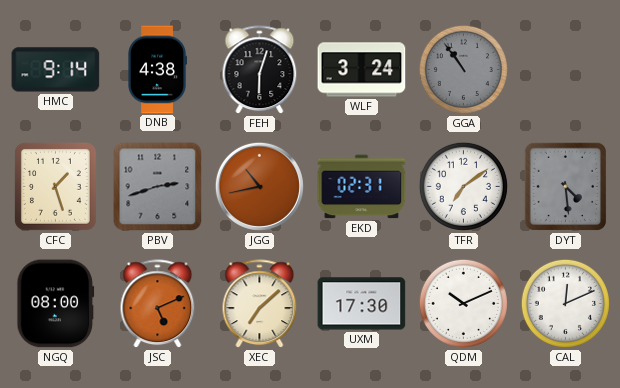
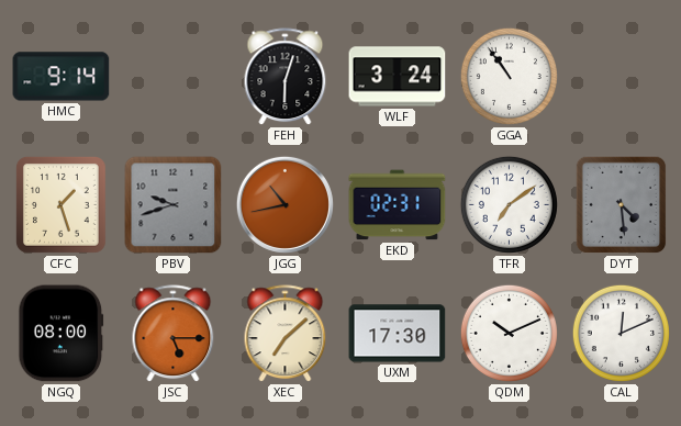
DNB: 4:38 -> none
GGA dial: grey -> white
PBV: 2:42 -> 9:42
JSC: 5:11 -> 5:15
